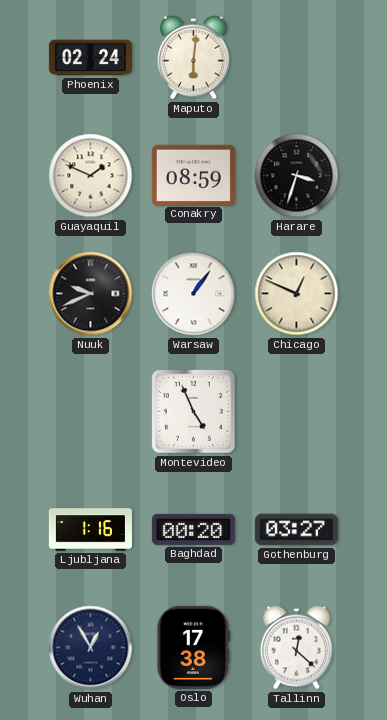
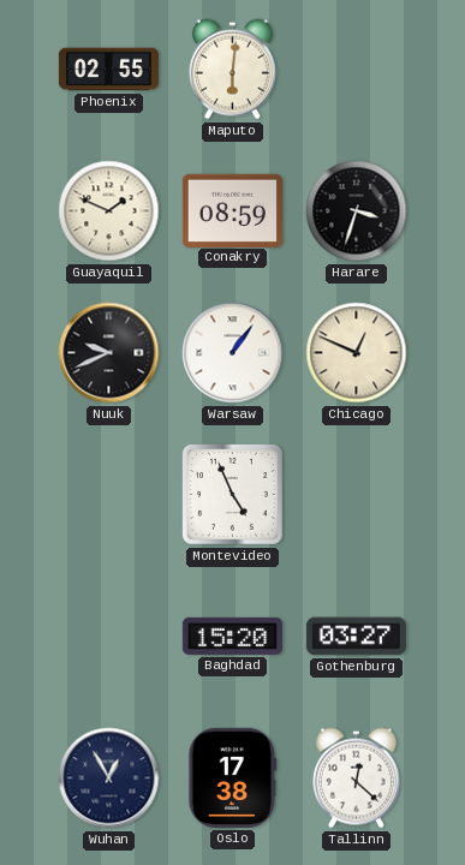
Phoenix: 02:24 -> 02:55
Ljubljana: 1:16 -> none
Baghdad: 00:20 -> 15:20
